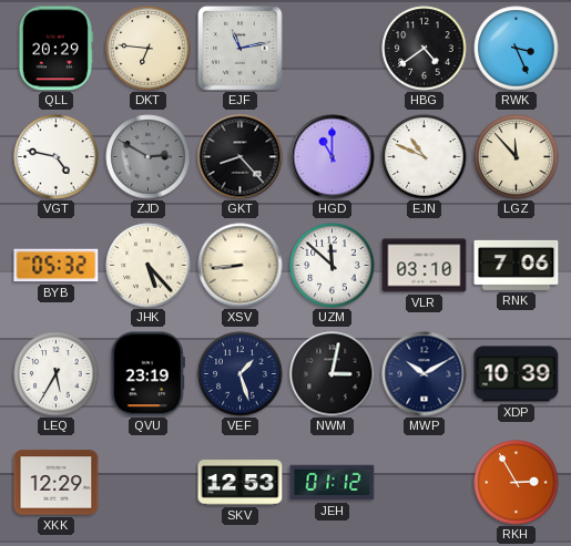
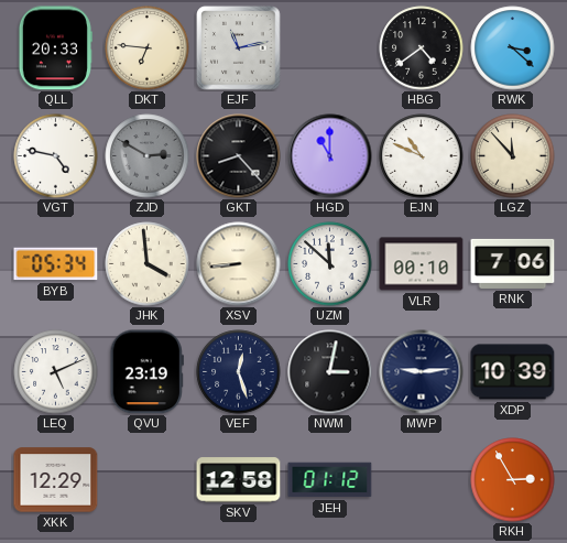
QLL: 20:29 -> 20:33
RWK: 3:26 -> 3:22
BYB: 05:32 -> 05:34
JHK: 5:23 -> 3:59
VLR: 03:10 -> 00:10
LEQ: 5:35 -> 5:11
VEF: 1:27 -> 12:27
MWP: 10:10 -> 9:14
SKV: 12:53 -> 12:58
